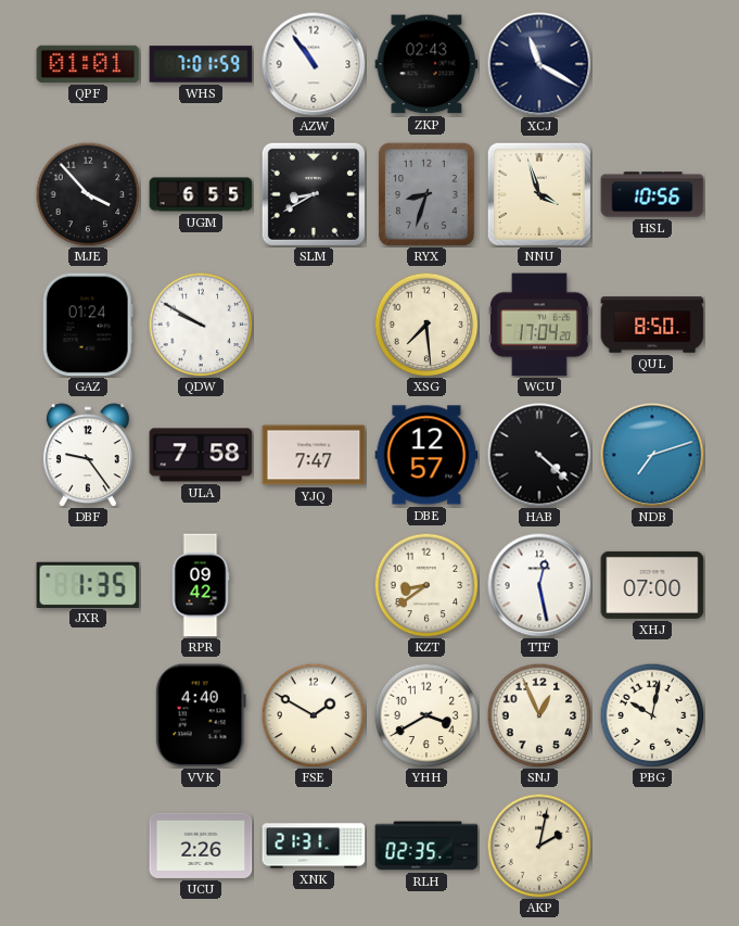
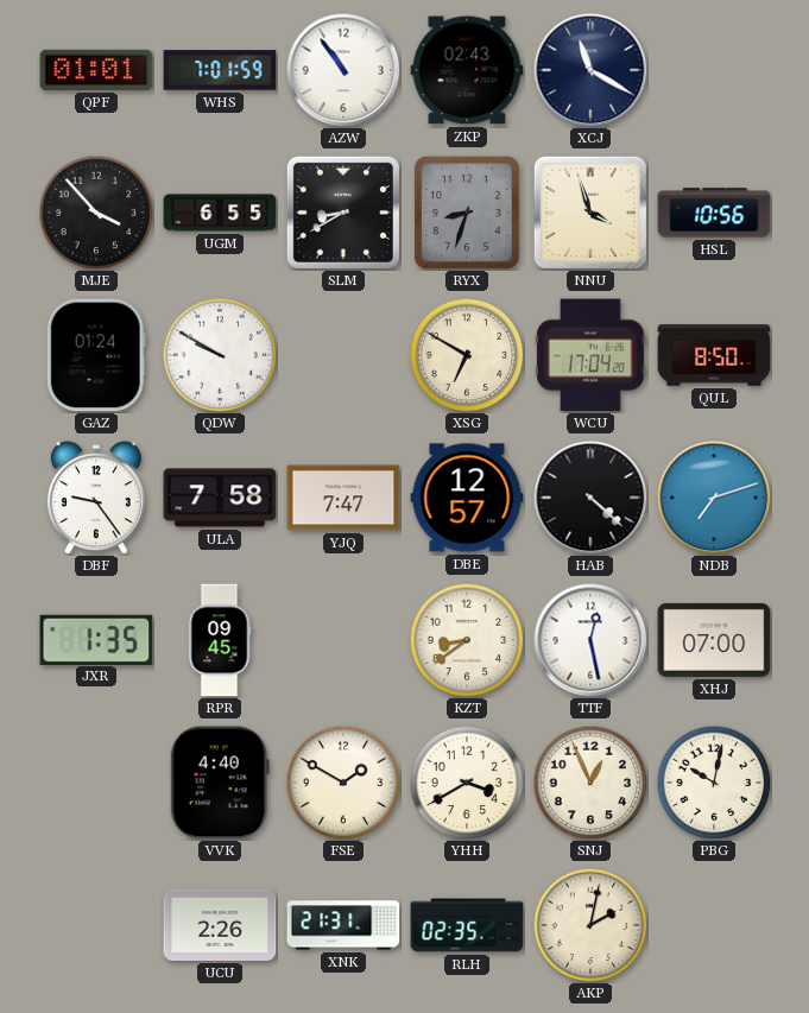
XSG: 7:29 -> 6:50
RPR: 09:42 -> 09:45
